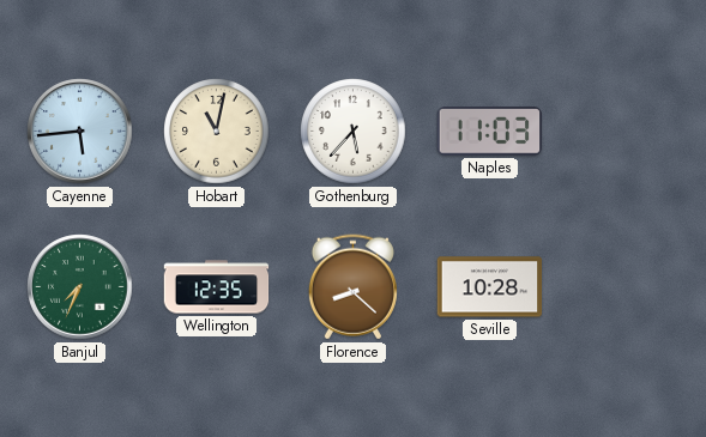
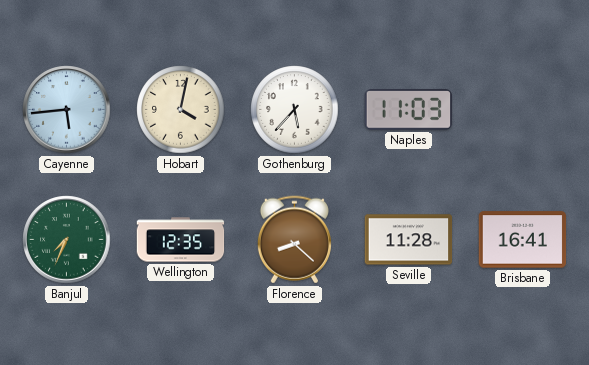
Hobart: 11:02 -> 4:02
Seville: 10:28 -> 11:28
Brisbane: none -> 16:41
